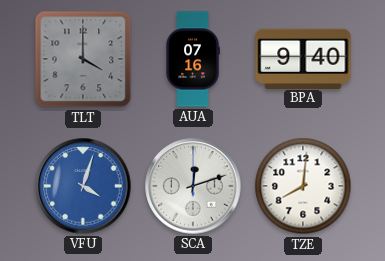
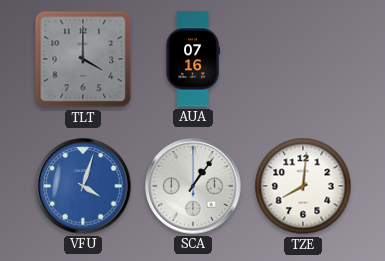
BPA: 9:40 -> none
SCA: 12:12 -> 1:06
